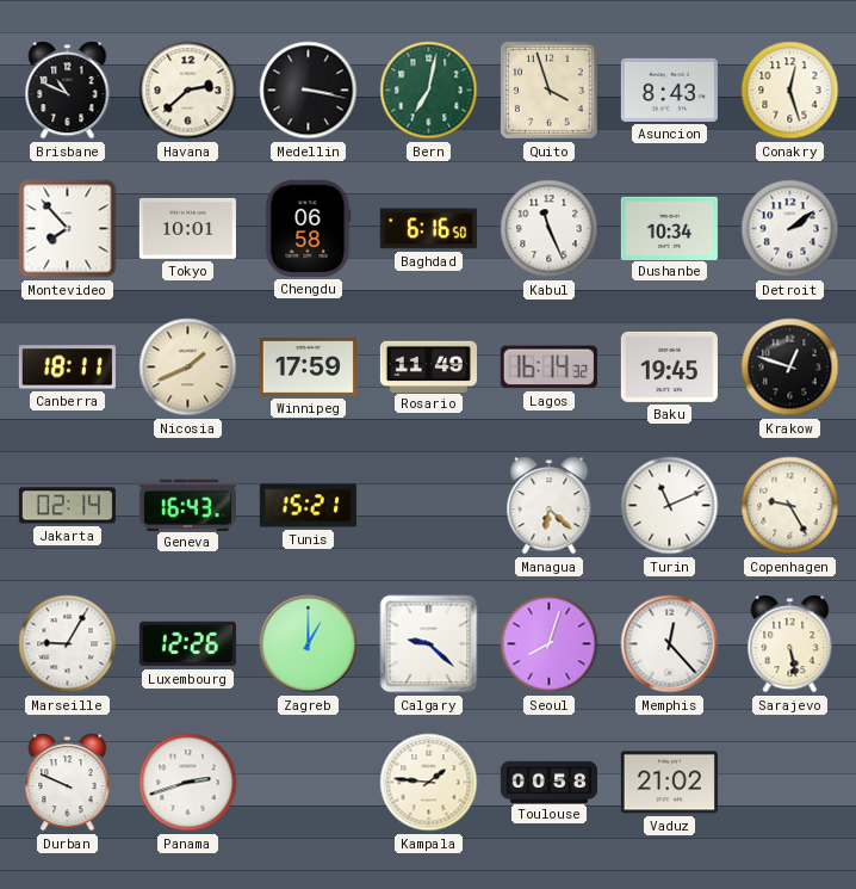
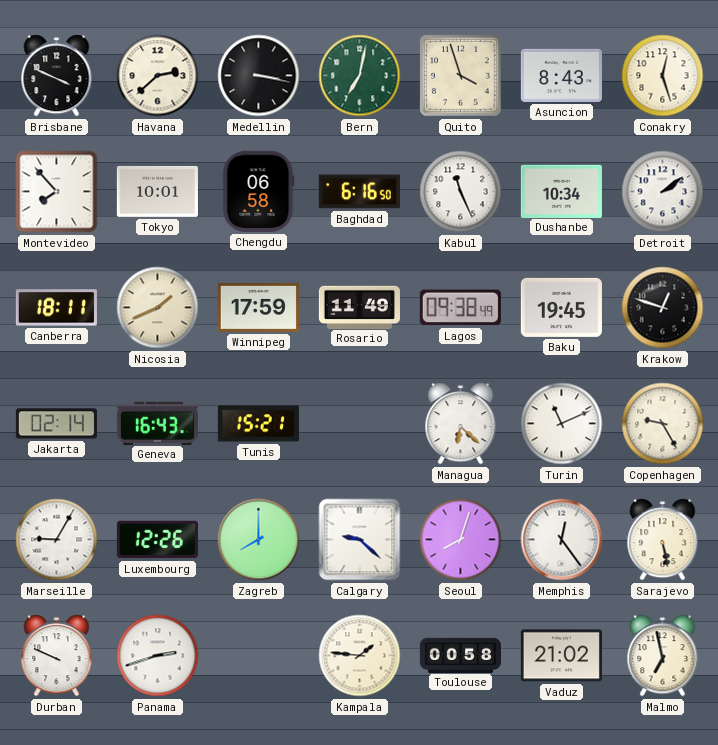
Brisbane: 10:49 -> 3:49
Lagos: 16:14 -> 09:38
Zagreb: 1:00 -> 8:00
Memphis: 12:23 -> 12:24
Malmo: none -> 6:58
